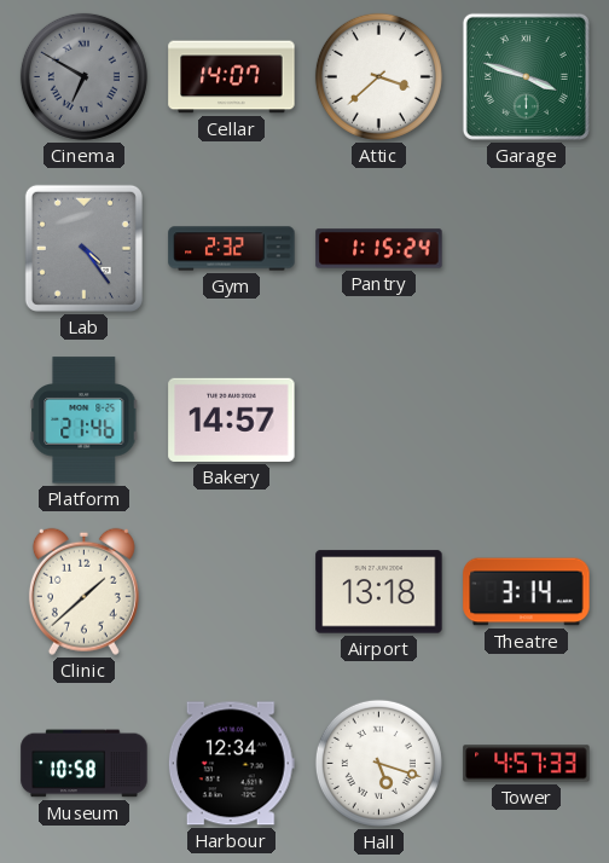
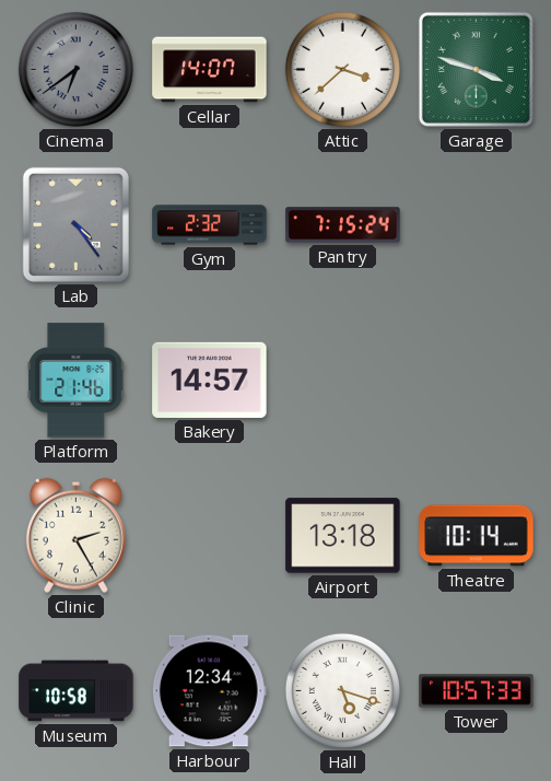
Cinema: 6:50 -> 6:39
Pantry: 1:15 -> 7:15
Clinic: 1:38 -> 2:25
Theatre: 3:14 -> 10:14
Tower: 4:57 -> 10:57
